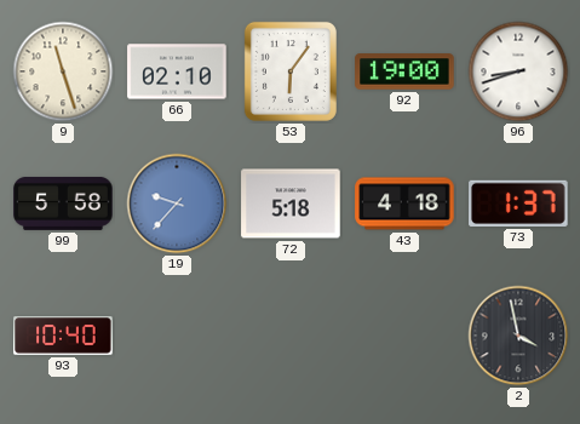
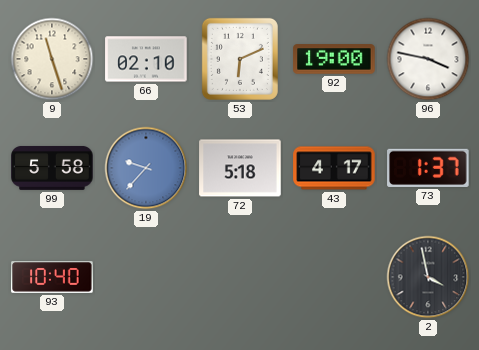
53: 6:06 -> 6:11
96: 8:42 -> 3:47
43: 4:18 -> 4:17
